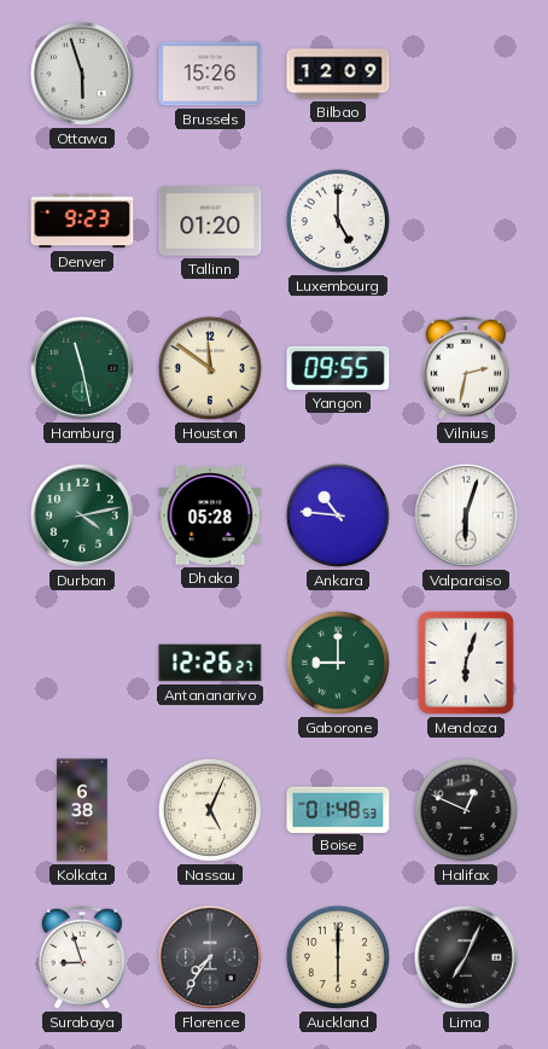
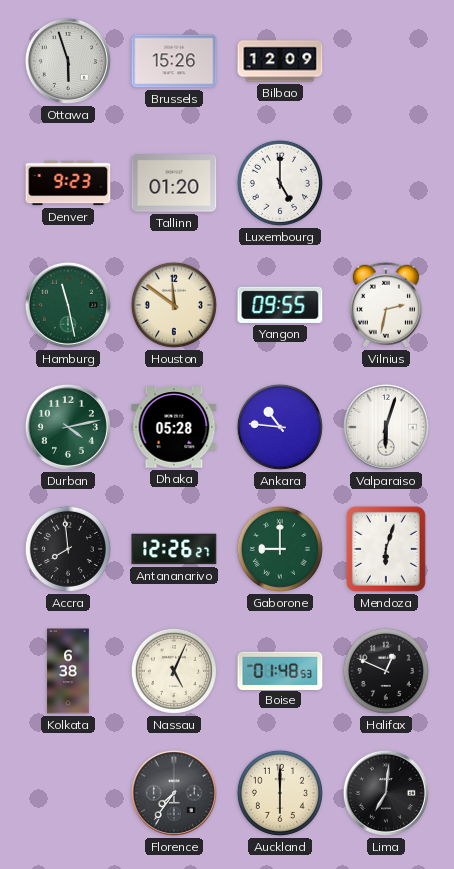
Accra: none -> 7:59
Surabaya: 8:57 -> none
Lima: 7:04 -> 7:01
